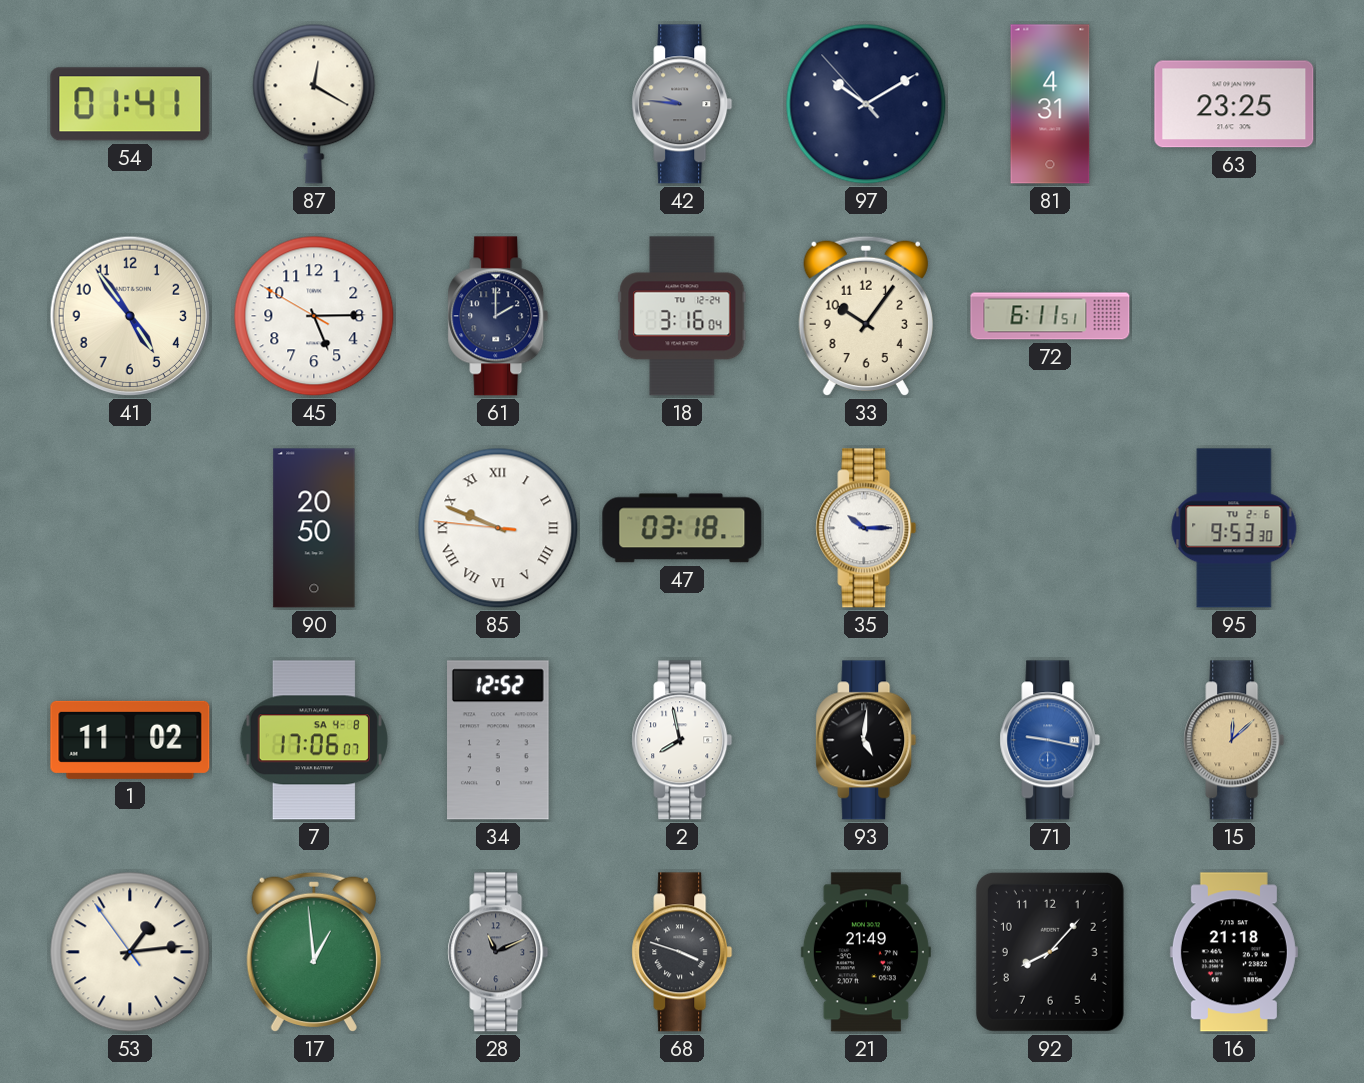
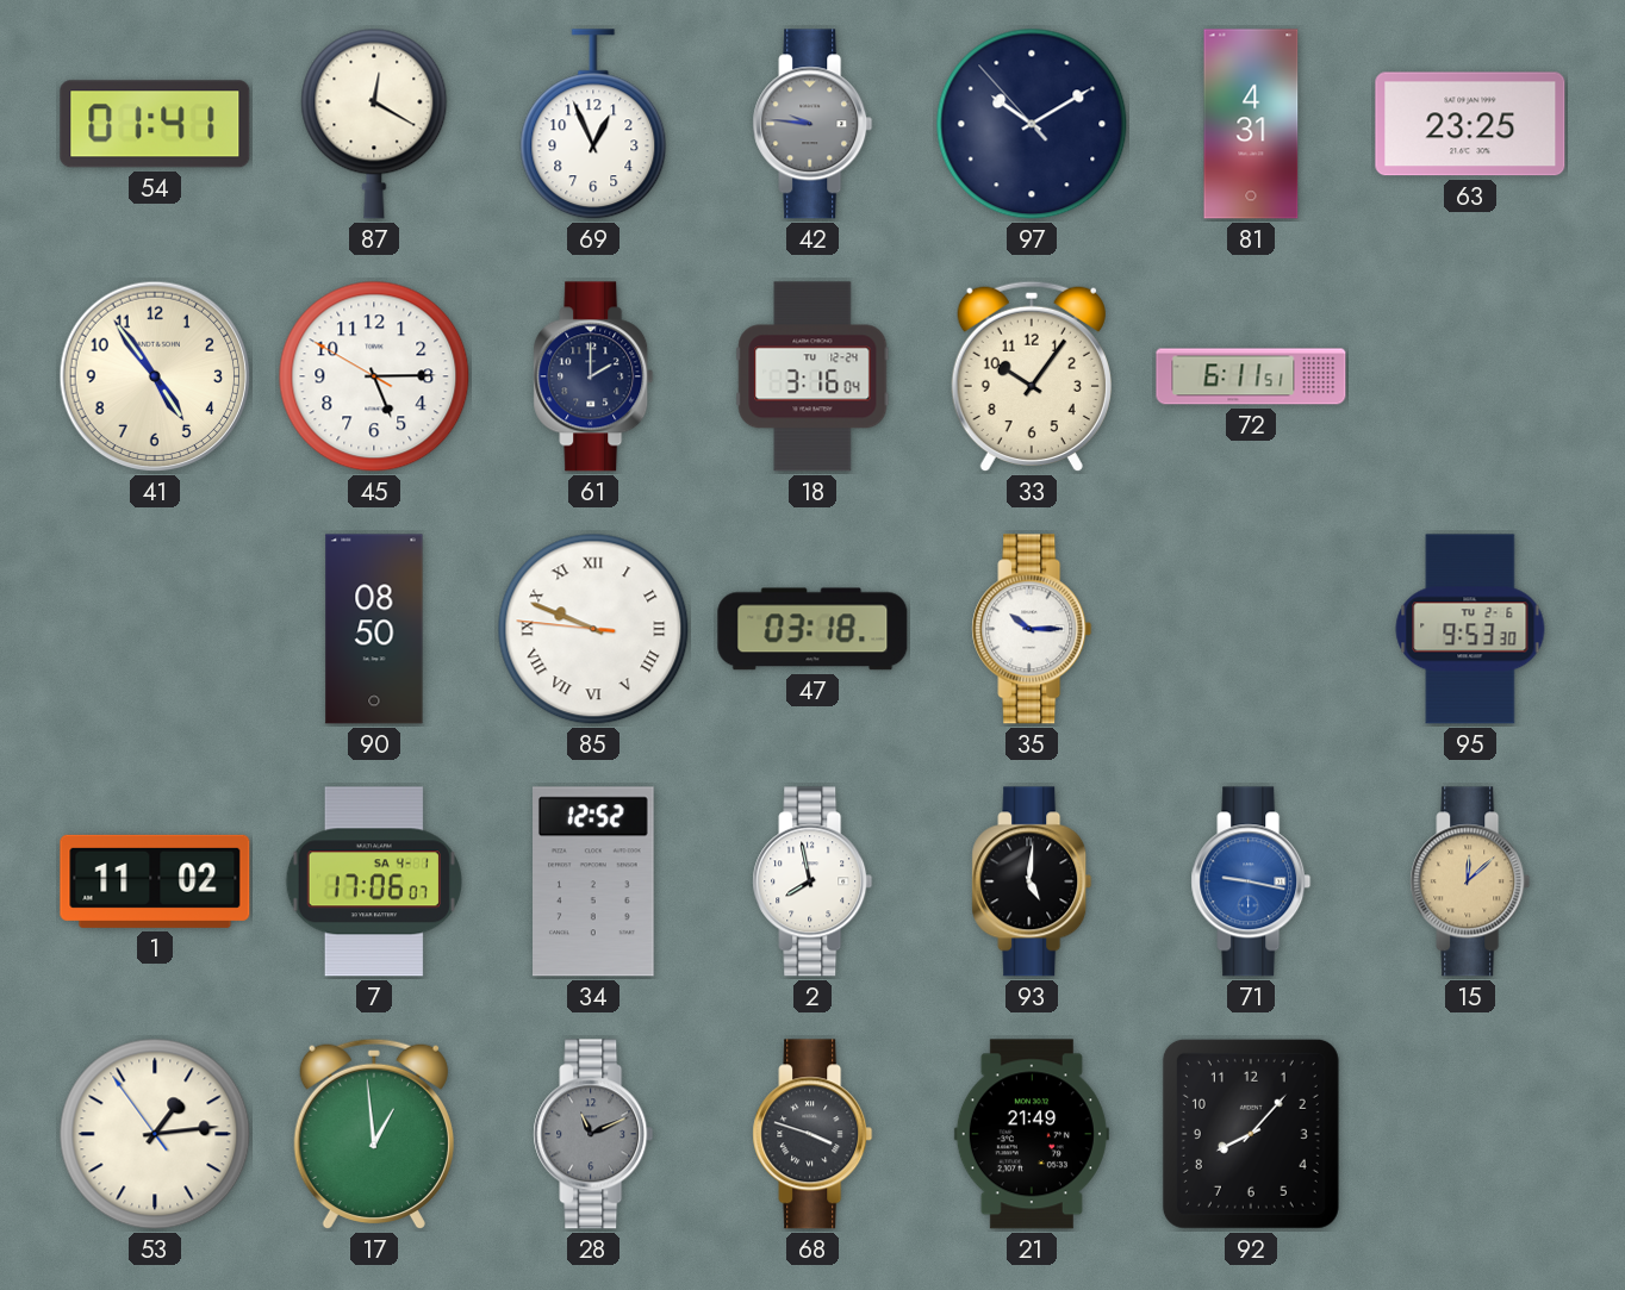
69: none -> 12:56
90: 20:50 -> 08:50
7 date: SA 4-8 -> SA 4-1
16: 21:18 -> none
